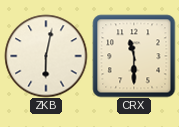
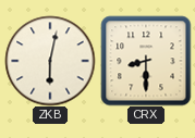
CRX: 11:30 -> 8:30
